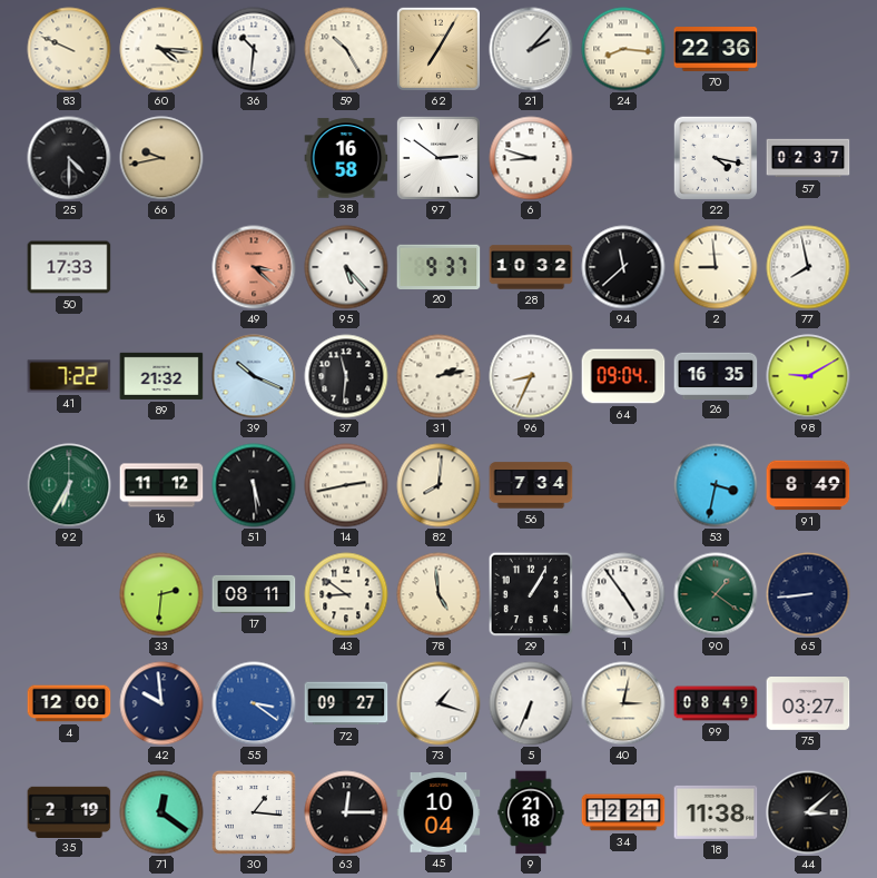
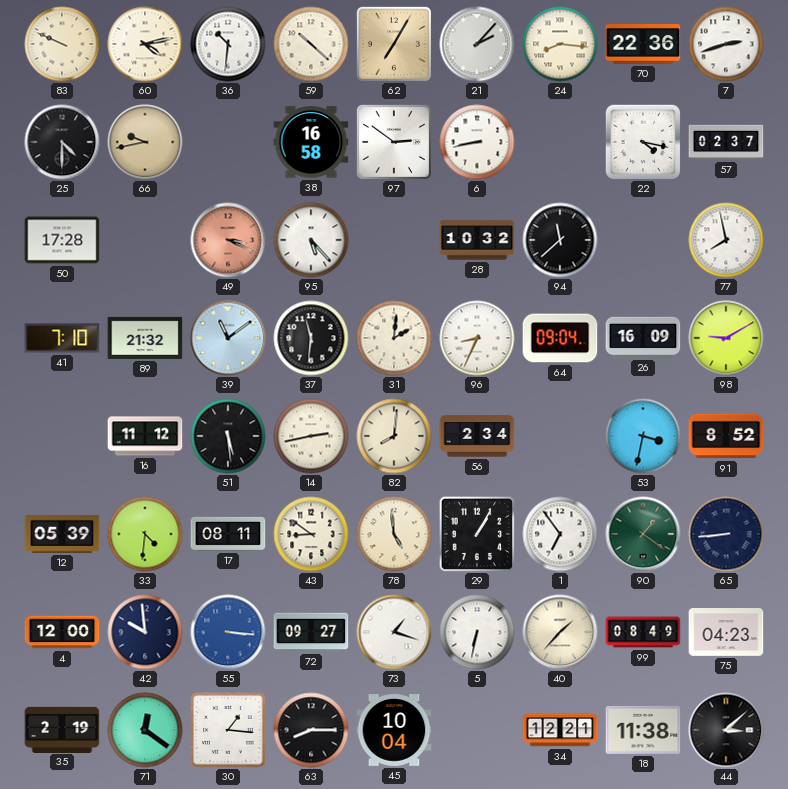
60: 4:16 -> 4:13
59: 10:25 -> 10:22
7: none -> 2:42
6: 8:48 -> 8:43
50: 17:33 -> 17:28
49: 3:22 -> 3:19
20: 9:37 -> none
2: 8:59 -> none
41: 7:22 -> 7:10
39: 10:19 -> 11:09
31: 2:13 -> 2:01
26: 16:35 -> 16:09
92: 6:35 -> none
56: 7:34 -> 2:34
91: 8:49 -> 8:52
12: none -> 05:39
33: 2:31 -> 4:31
1: 4:54 -> 6:54
55: 3:21 -> 3:16
5: 6:34 -> 6:32
40: 3:02 -> 1:37
75: 03:27 -> 04:23
63: 12:15 -> 8:15
9: 21:18 -> none
